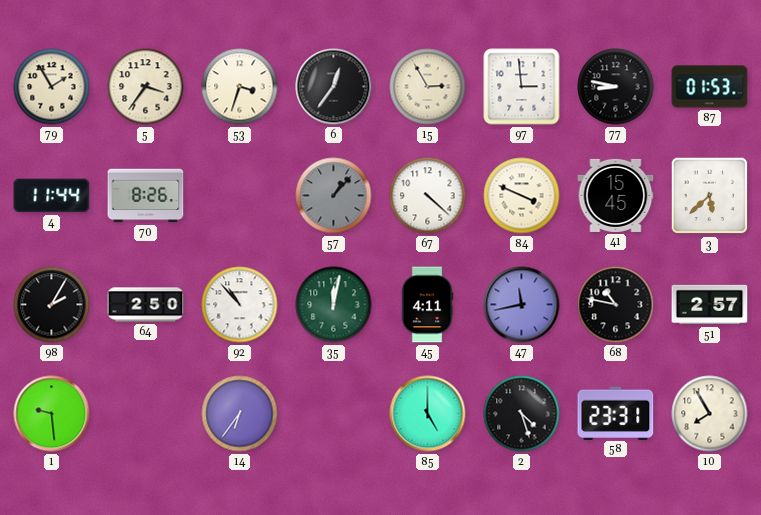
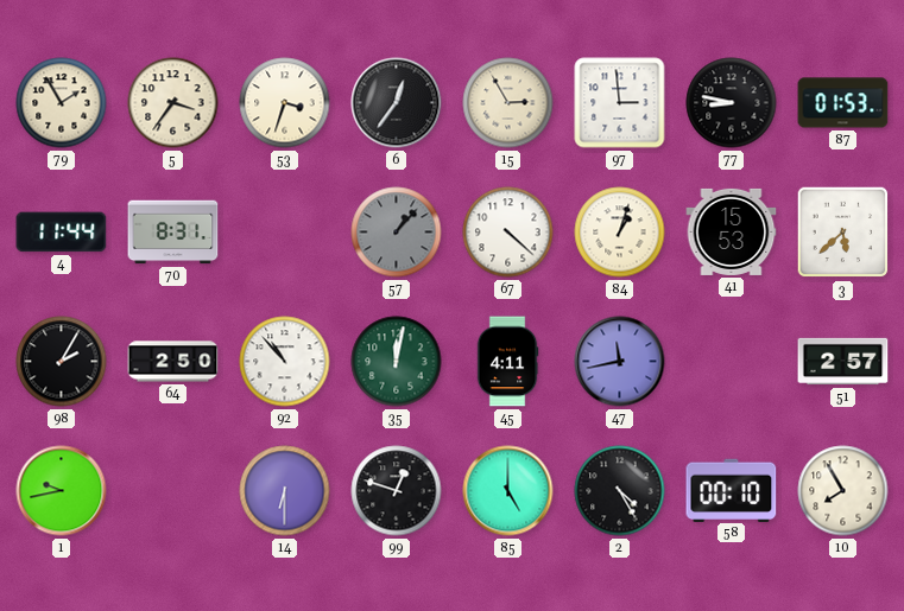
70: 8:26 -> 8:31
84: 3:49 -> 1:03
41: 15:45 -> 15:53
68: 10:47 -> none
1: 9:29 -> 9:43
14: 6:36 -> 6:30
99: none -> 12:48
2: 4:27 -> 4:25
58: 23:31 -> 00:10
